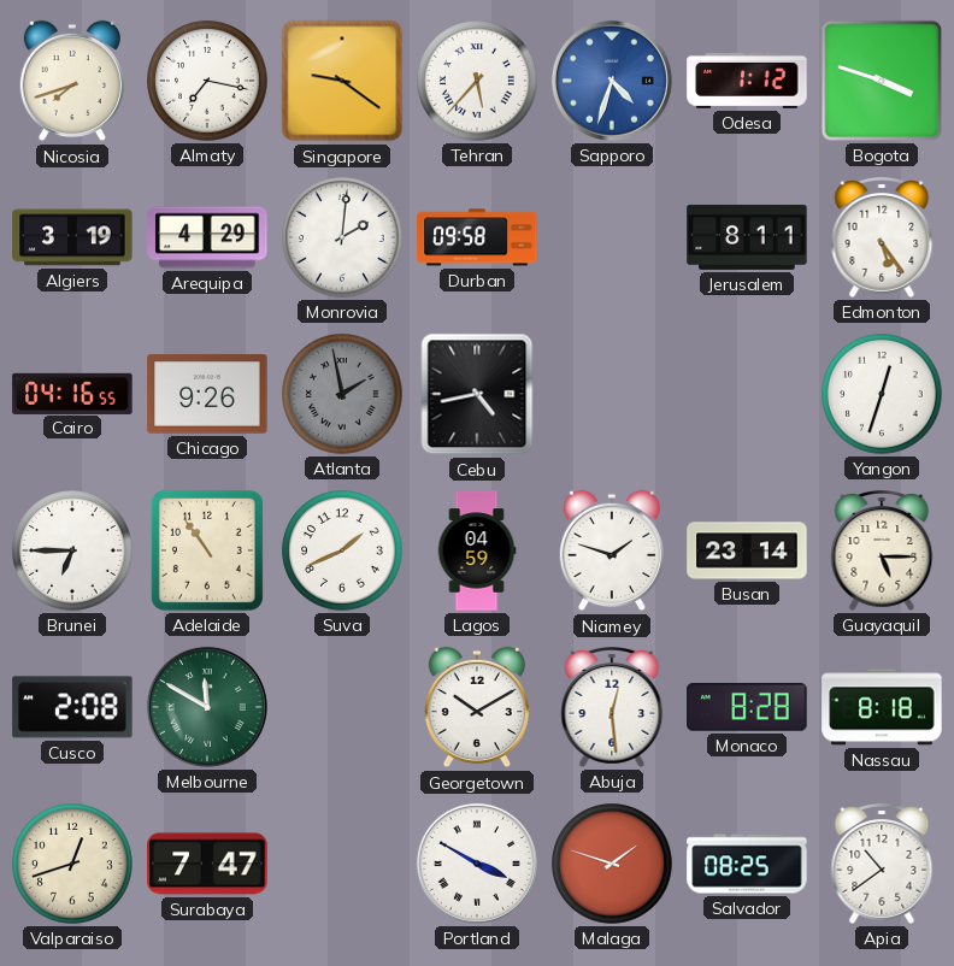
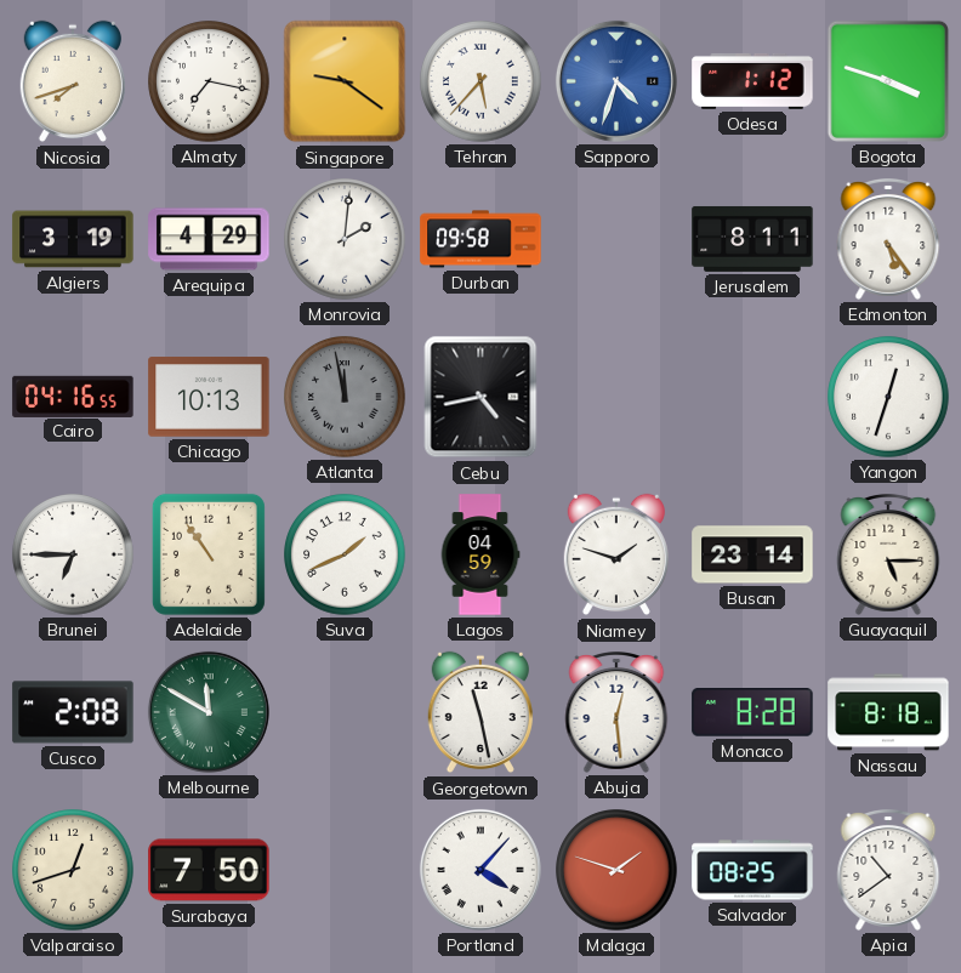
Chicago: 9:26 -> 10:13
Atlanta: 1:58 -> 11:58
Georgetown: 10:10 -> 11:28
Surabaya: 7:47 -> 7:50
Portland: 3:50 -> 4:07
